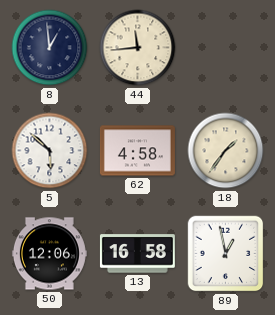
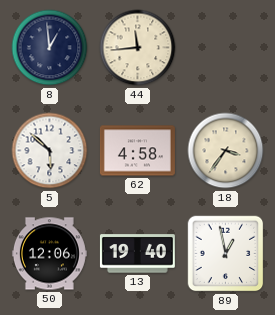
18: 1:36 -> 3:36
13: 16:58 -> 19:40
